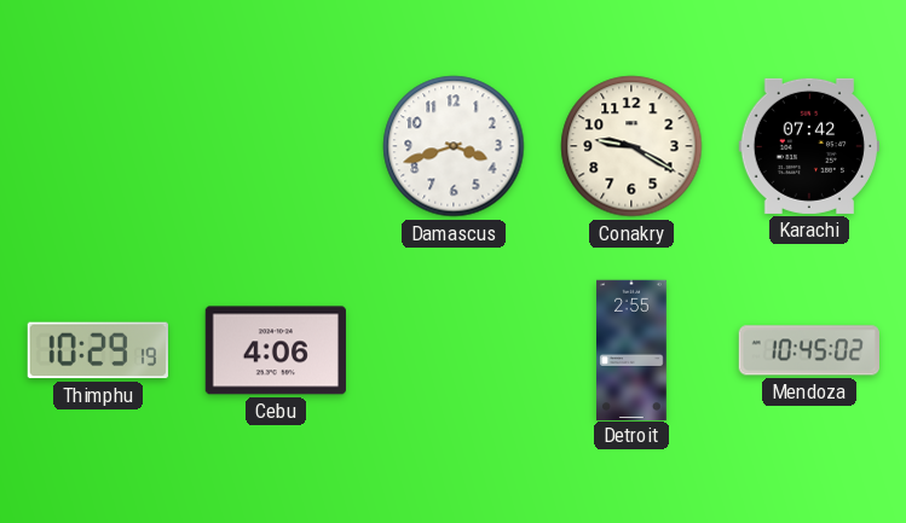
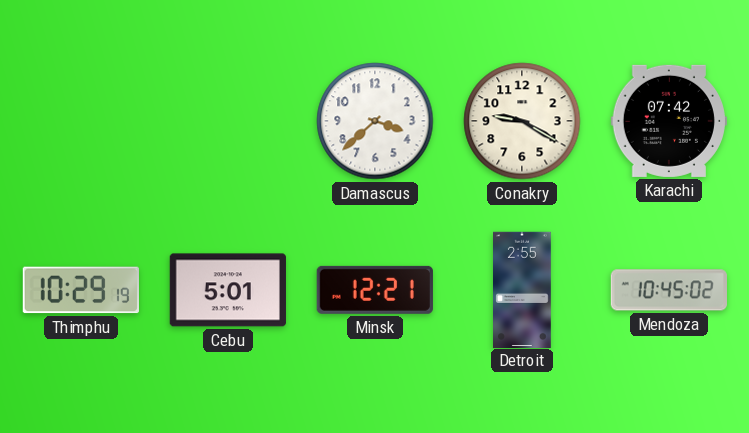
Damascus: 3:42 -> 3:38
Cebu: 4:06 -> 5:01
Minsk: none -> 12:21
